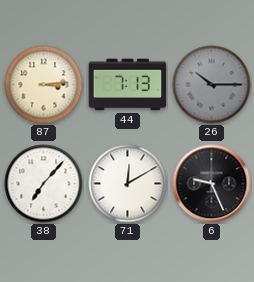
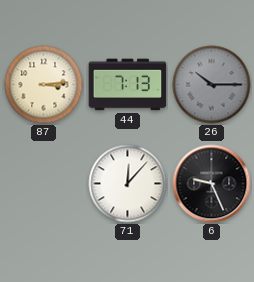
38: 7:07 -> none
71: 12:10 -> 12:07
